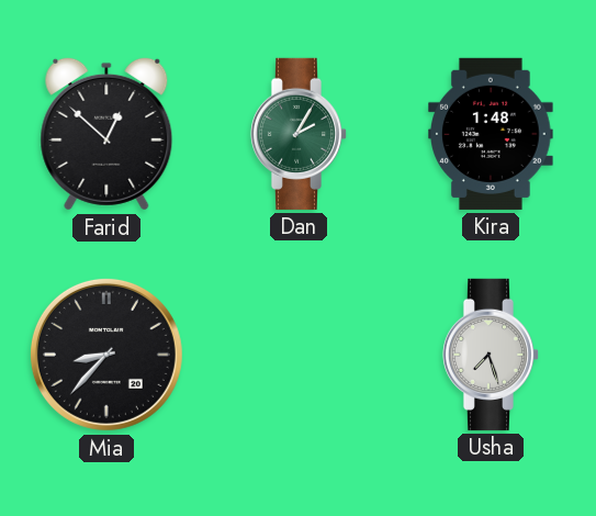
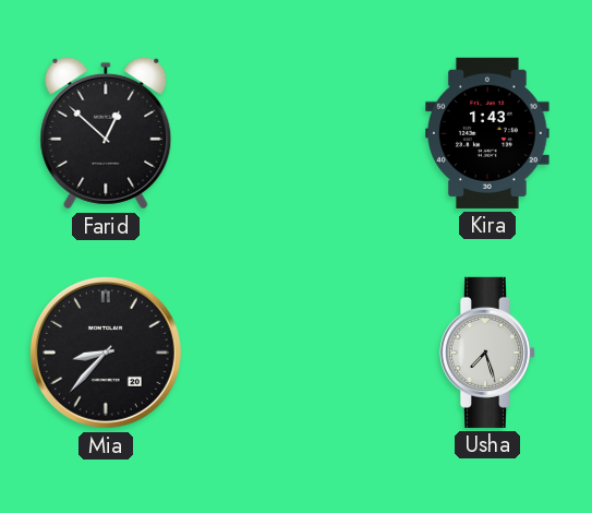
Dan: 2:05 -> none
Kira: 1:48 -> 1:43
